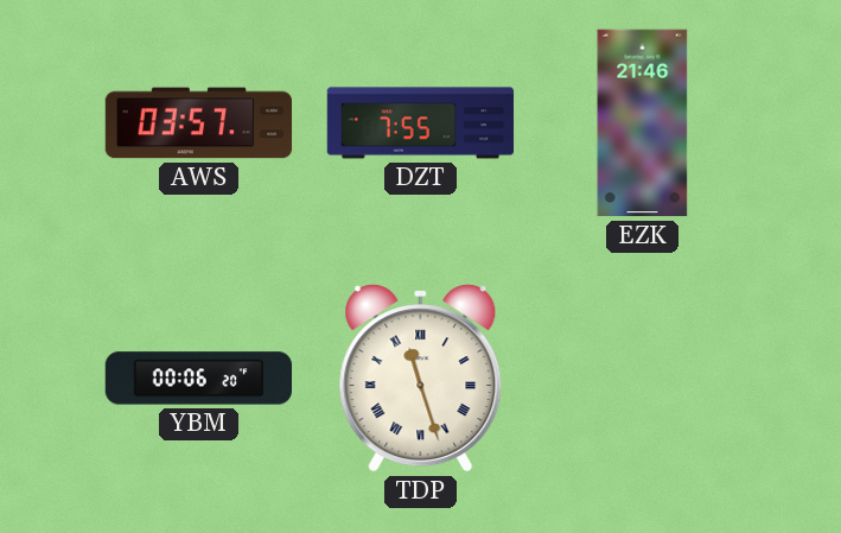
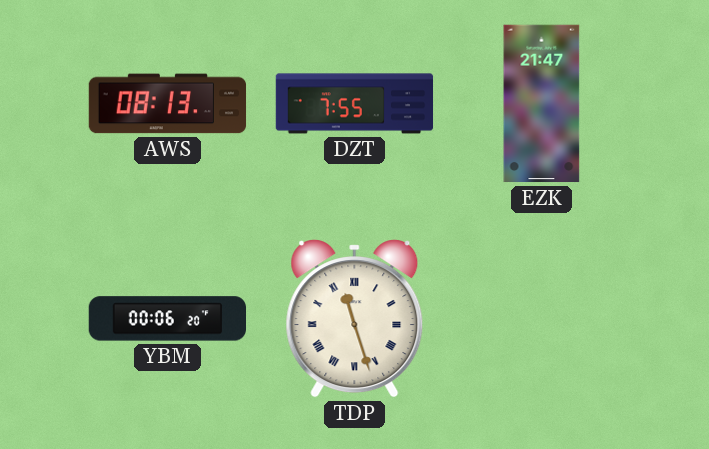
AWS: 03:57 -> 08:13
EZK: 21:46 -> 21:47
